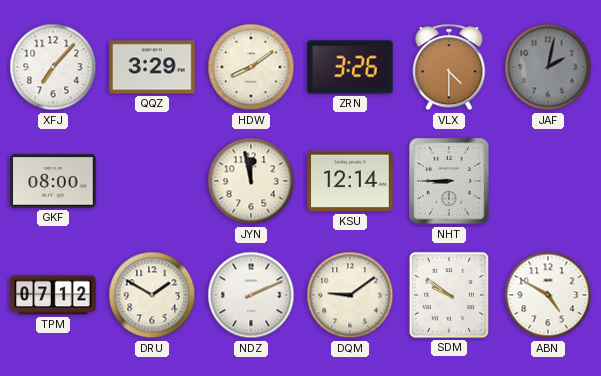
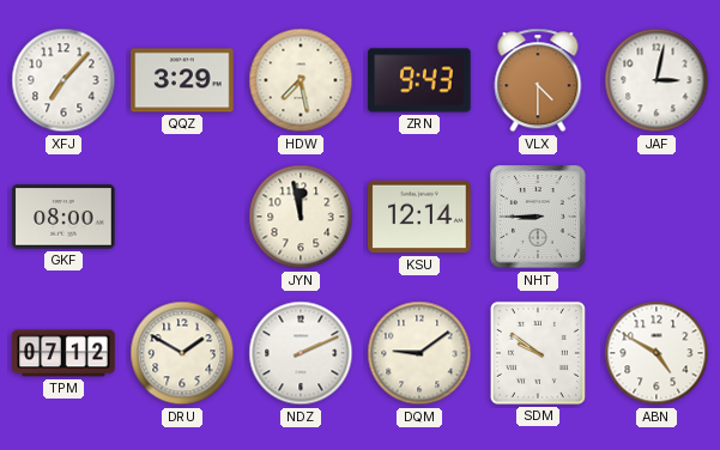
HDW: 8:09 -> 7:28
ZRN: 3:26 -> 9:43
JAF: 2:02 -> 3:02
JAF dial: grey -> white
